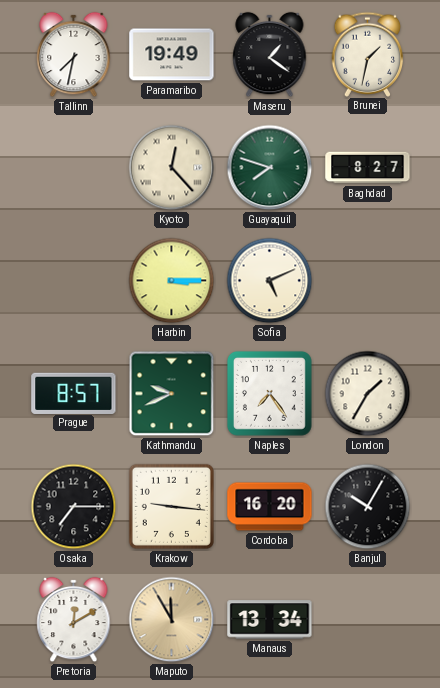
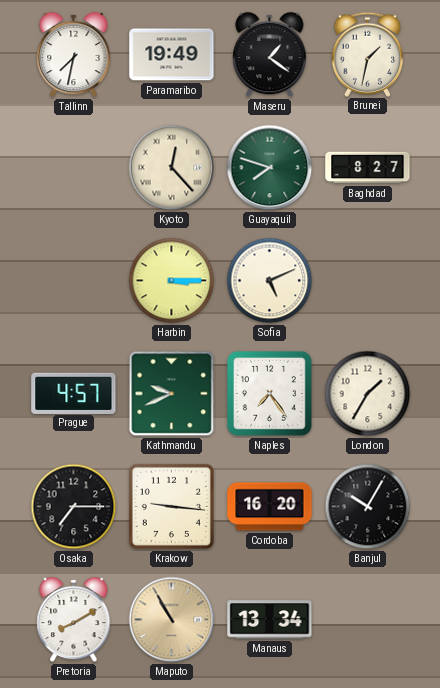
Prague: 8:57 -> 4:57
Pretoria: 12:10 -> 8:10
Maputo: 11:55 -> 10:55
